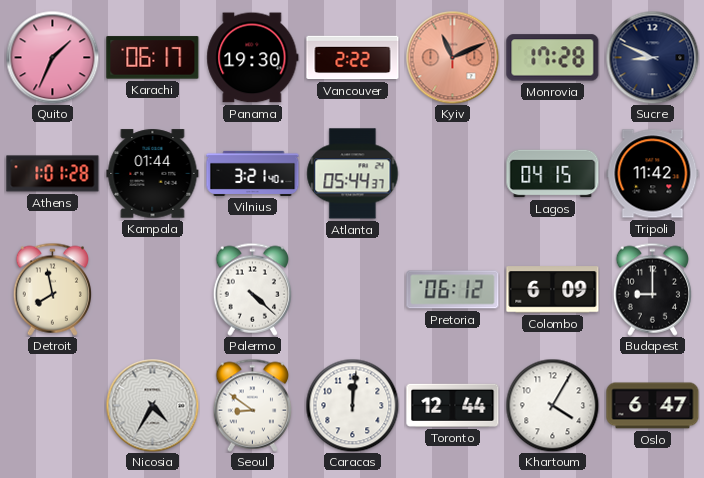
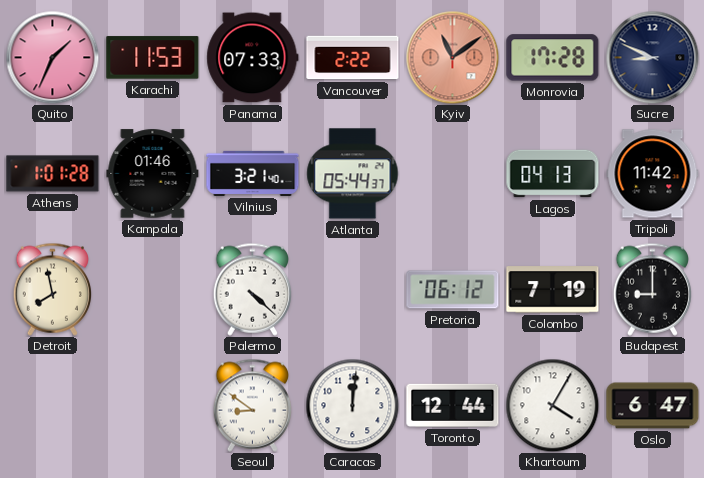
Karachi: 06:17 -> 11:53
Panama: 19:30 -> 07:33
Kyiv: 11:11 -> 11:09
Kampala: 01:44 -> 01:46
Lagos: 04:15 -> 04:13
Colombo: 6:09 -> 7:19
Nicosia: 4:35 -> none
